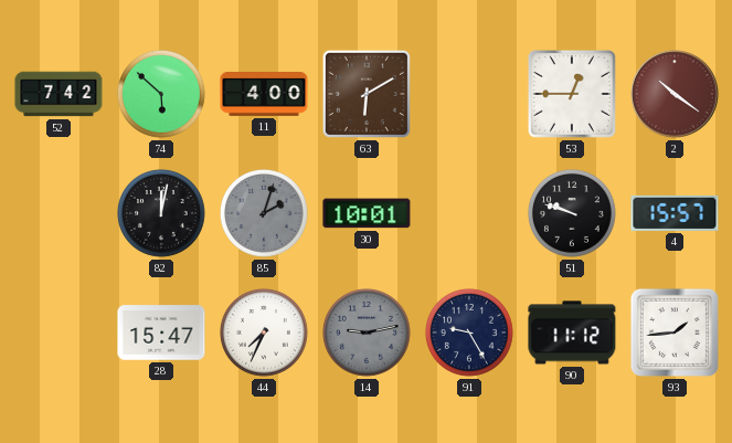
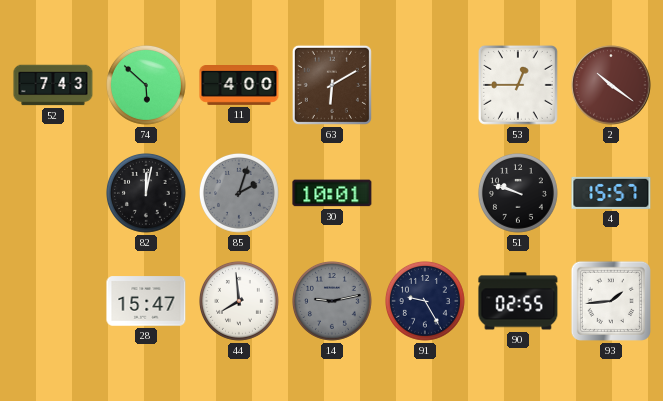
52: 7:42 -> 7:43
44: 7:34 -> 7:59
90: 11:12 -> 02:55
